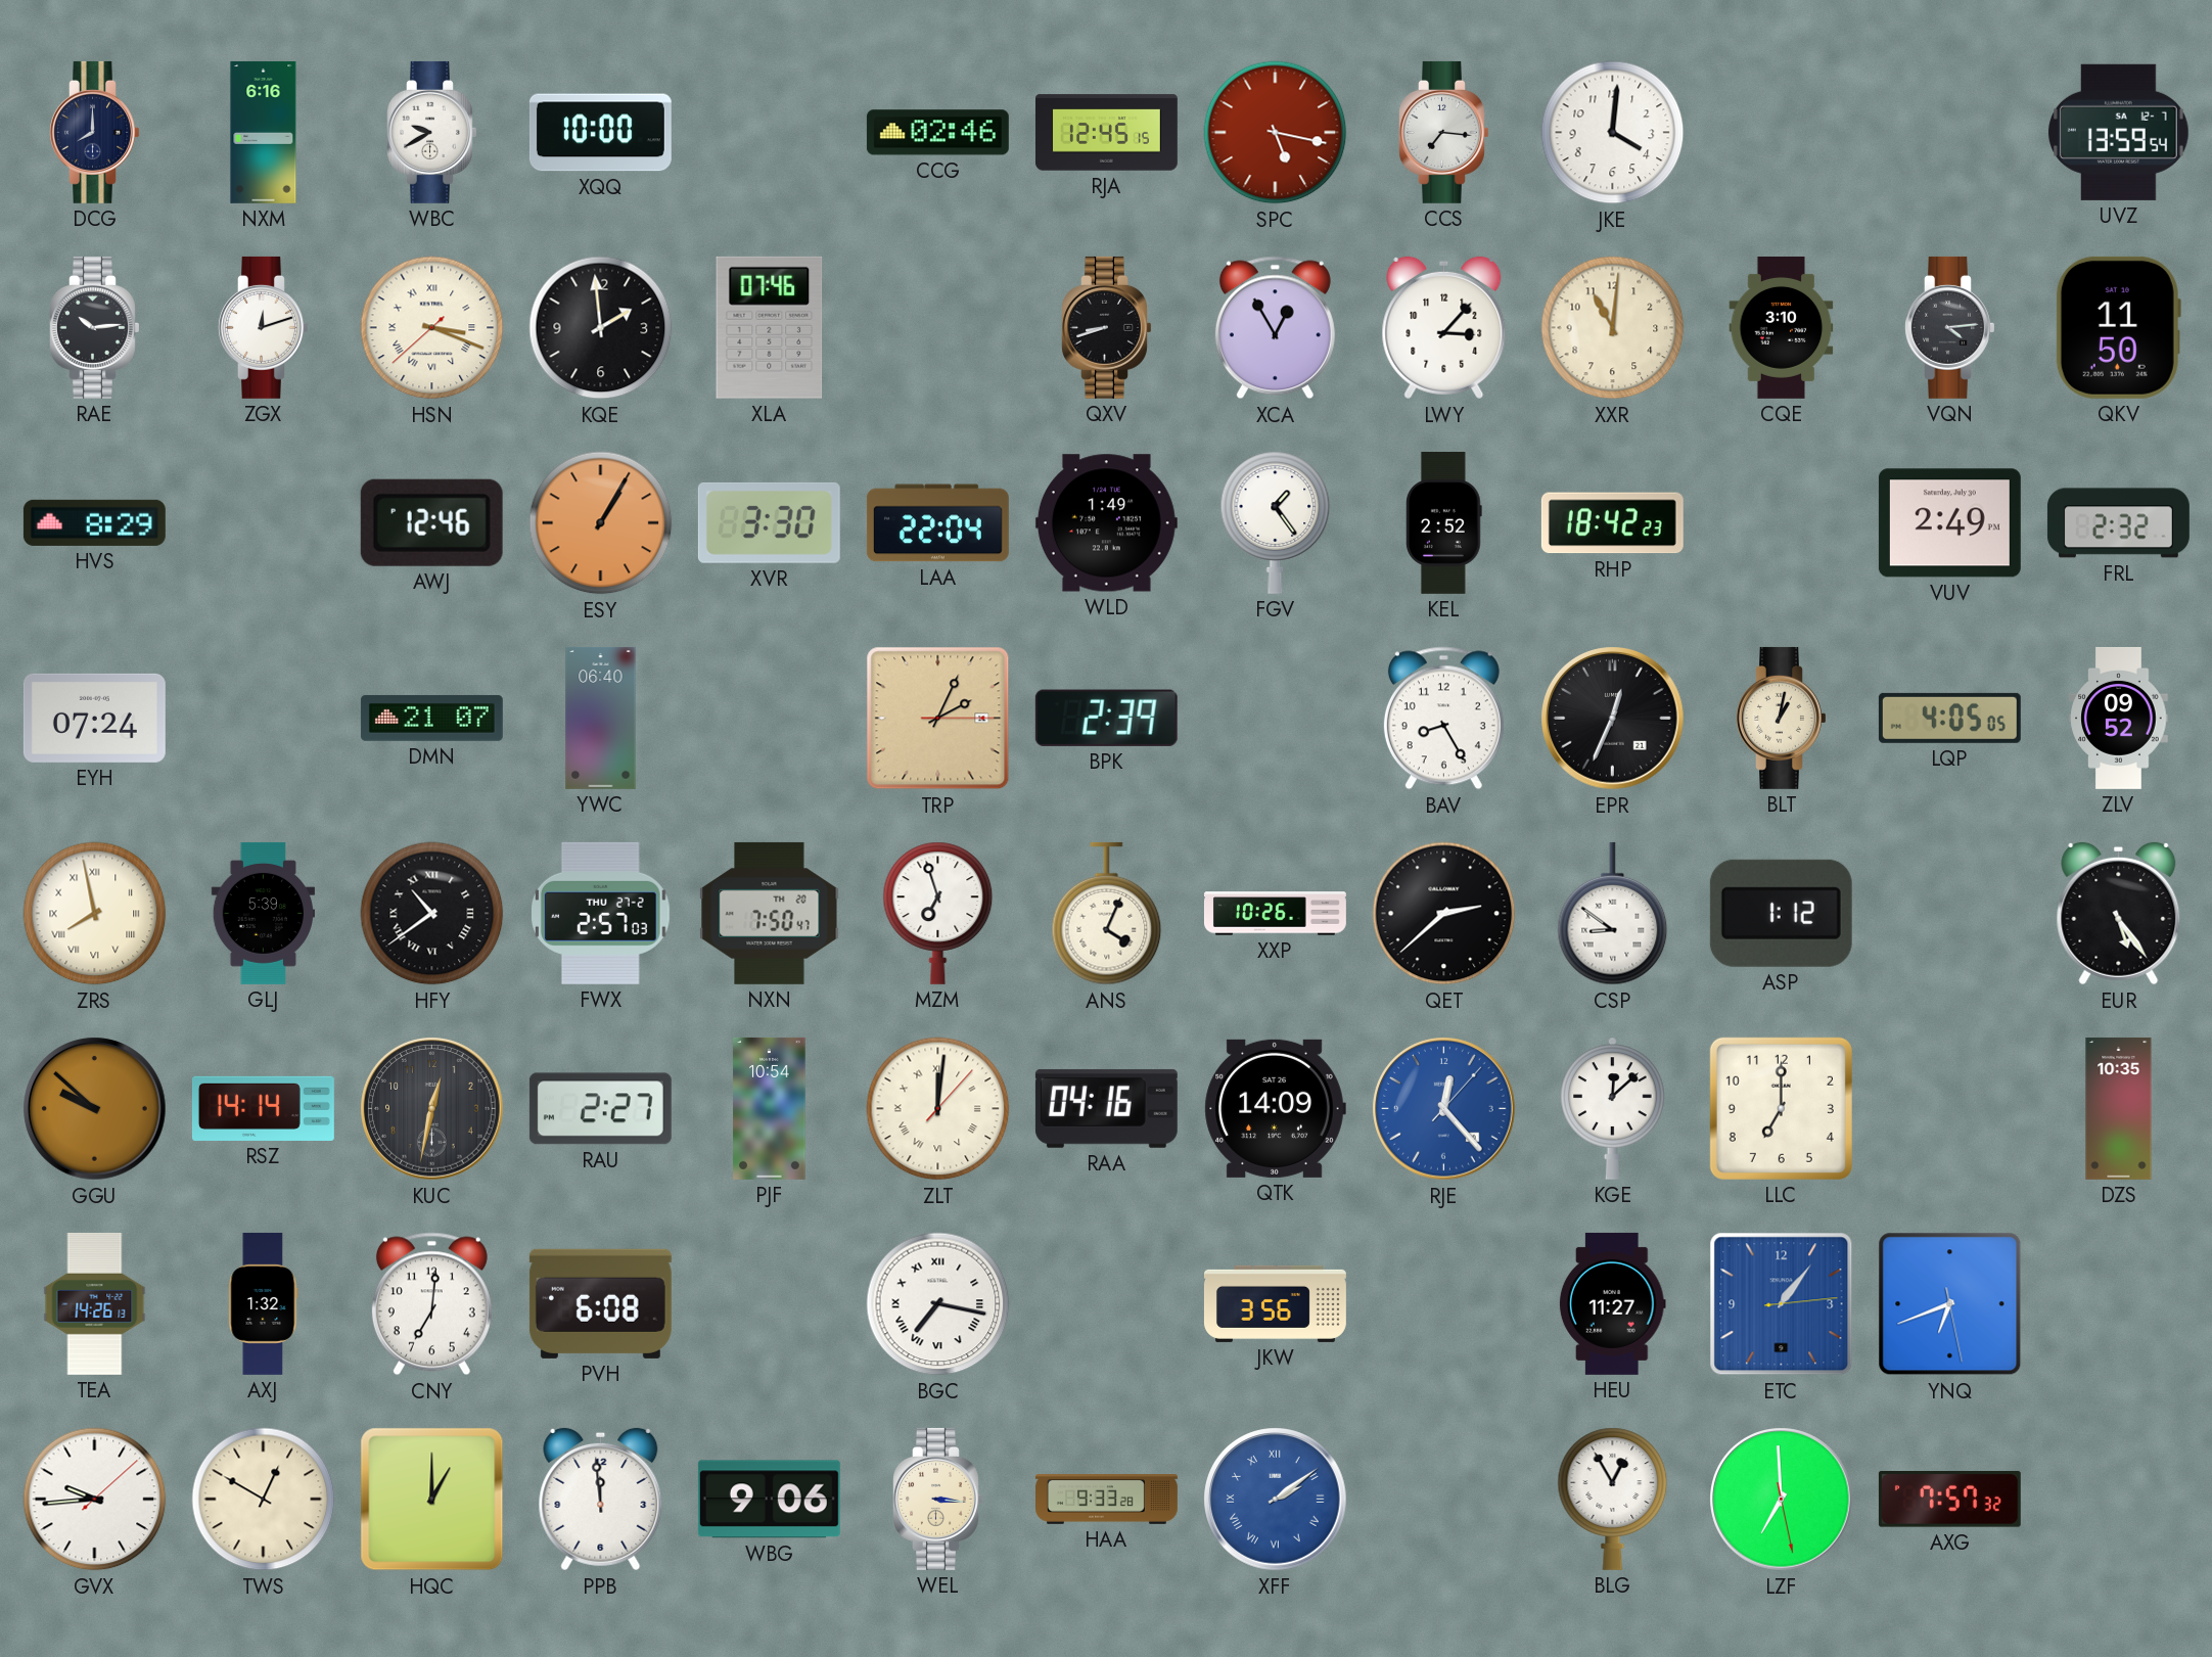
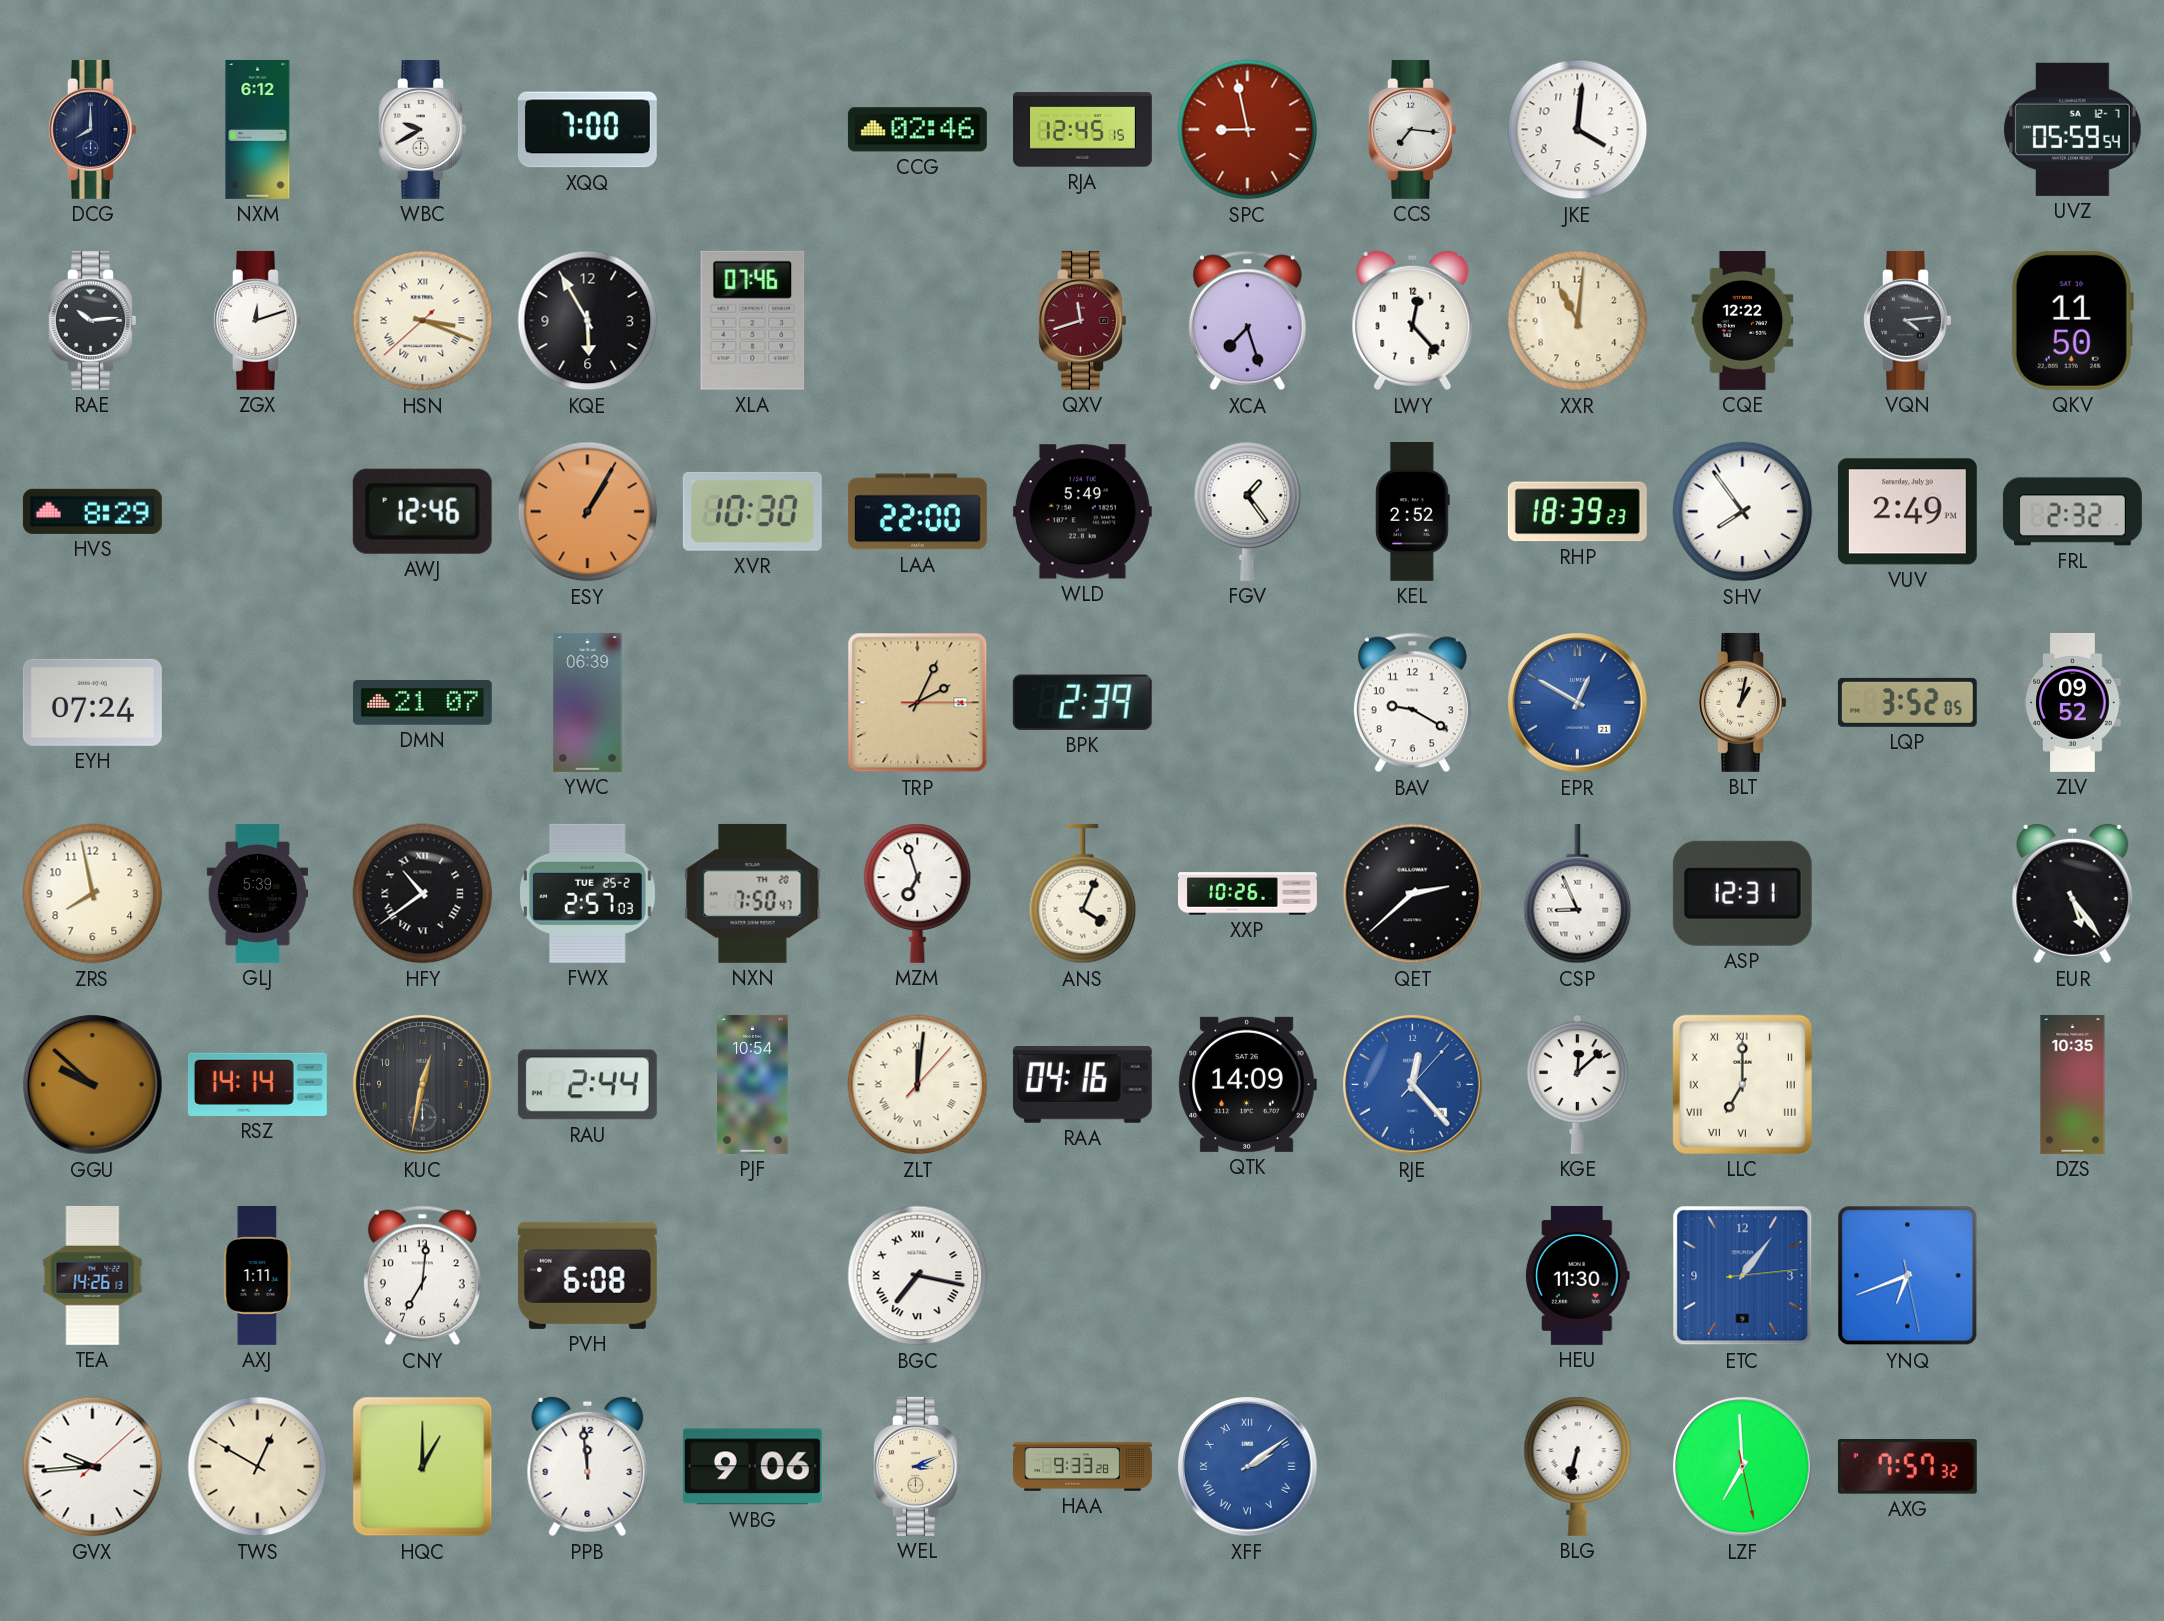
NXM: 6:16 -> 6:12
XQQ: 10:00 -> 7:00
SPC: 5:17 -> 8:58
UVZ: 13:59 -> 05:59
KQE: 1:59 -> 5:55
QXV: 8:42 -> 11:42
QXV dial: black -> burgundy
XCA: 12:55 -> 7:27
LWY: 3:07 -> 12:23
CQE: 3:10 -> 12:22
XVR: 3:30 -> 10:30
LAA: 22:04 -> 22:00
WLD: 1:49 -> 5:49
RHP: 18:42 -> 18:39
SHV: none -> 7:54
YWC: 06:40 -> 06:39
BAV: 8:25 -> 9:20
EPR: 12:34 -> 12:50
EPR dial: black -> blue
LQP: 4:05 -> 3:52
ZRS numerals: Roman -> Arabic
FWX date: THU 27-2 -> TUE 25-2
CSP: 8:51 -> 8:56
ASP: 1:12 -> 12:31
RAU: 2:27 -> 2:44
LLC numerals: Arabic -> Roman
AXJ: 1:32 -> 1:11
JKW: 3:56 -> none
HEU: 11:27 -> 11:30
WEL: 3:16 -> 3:11
BLG: 12:55 -> 6:32
